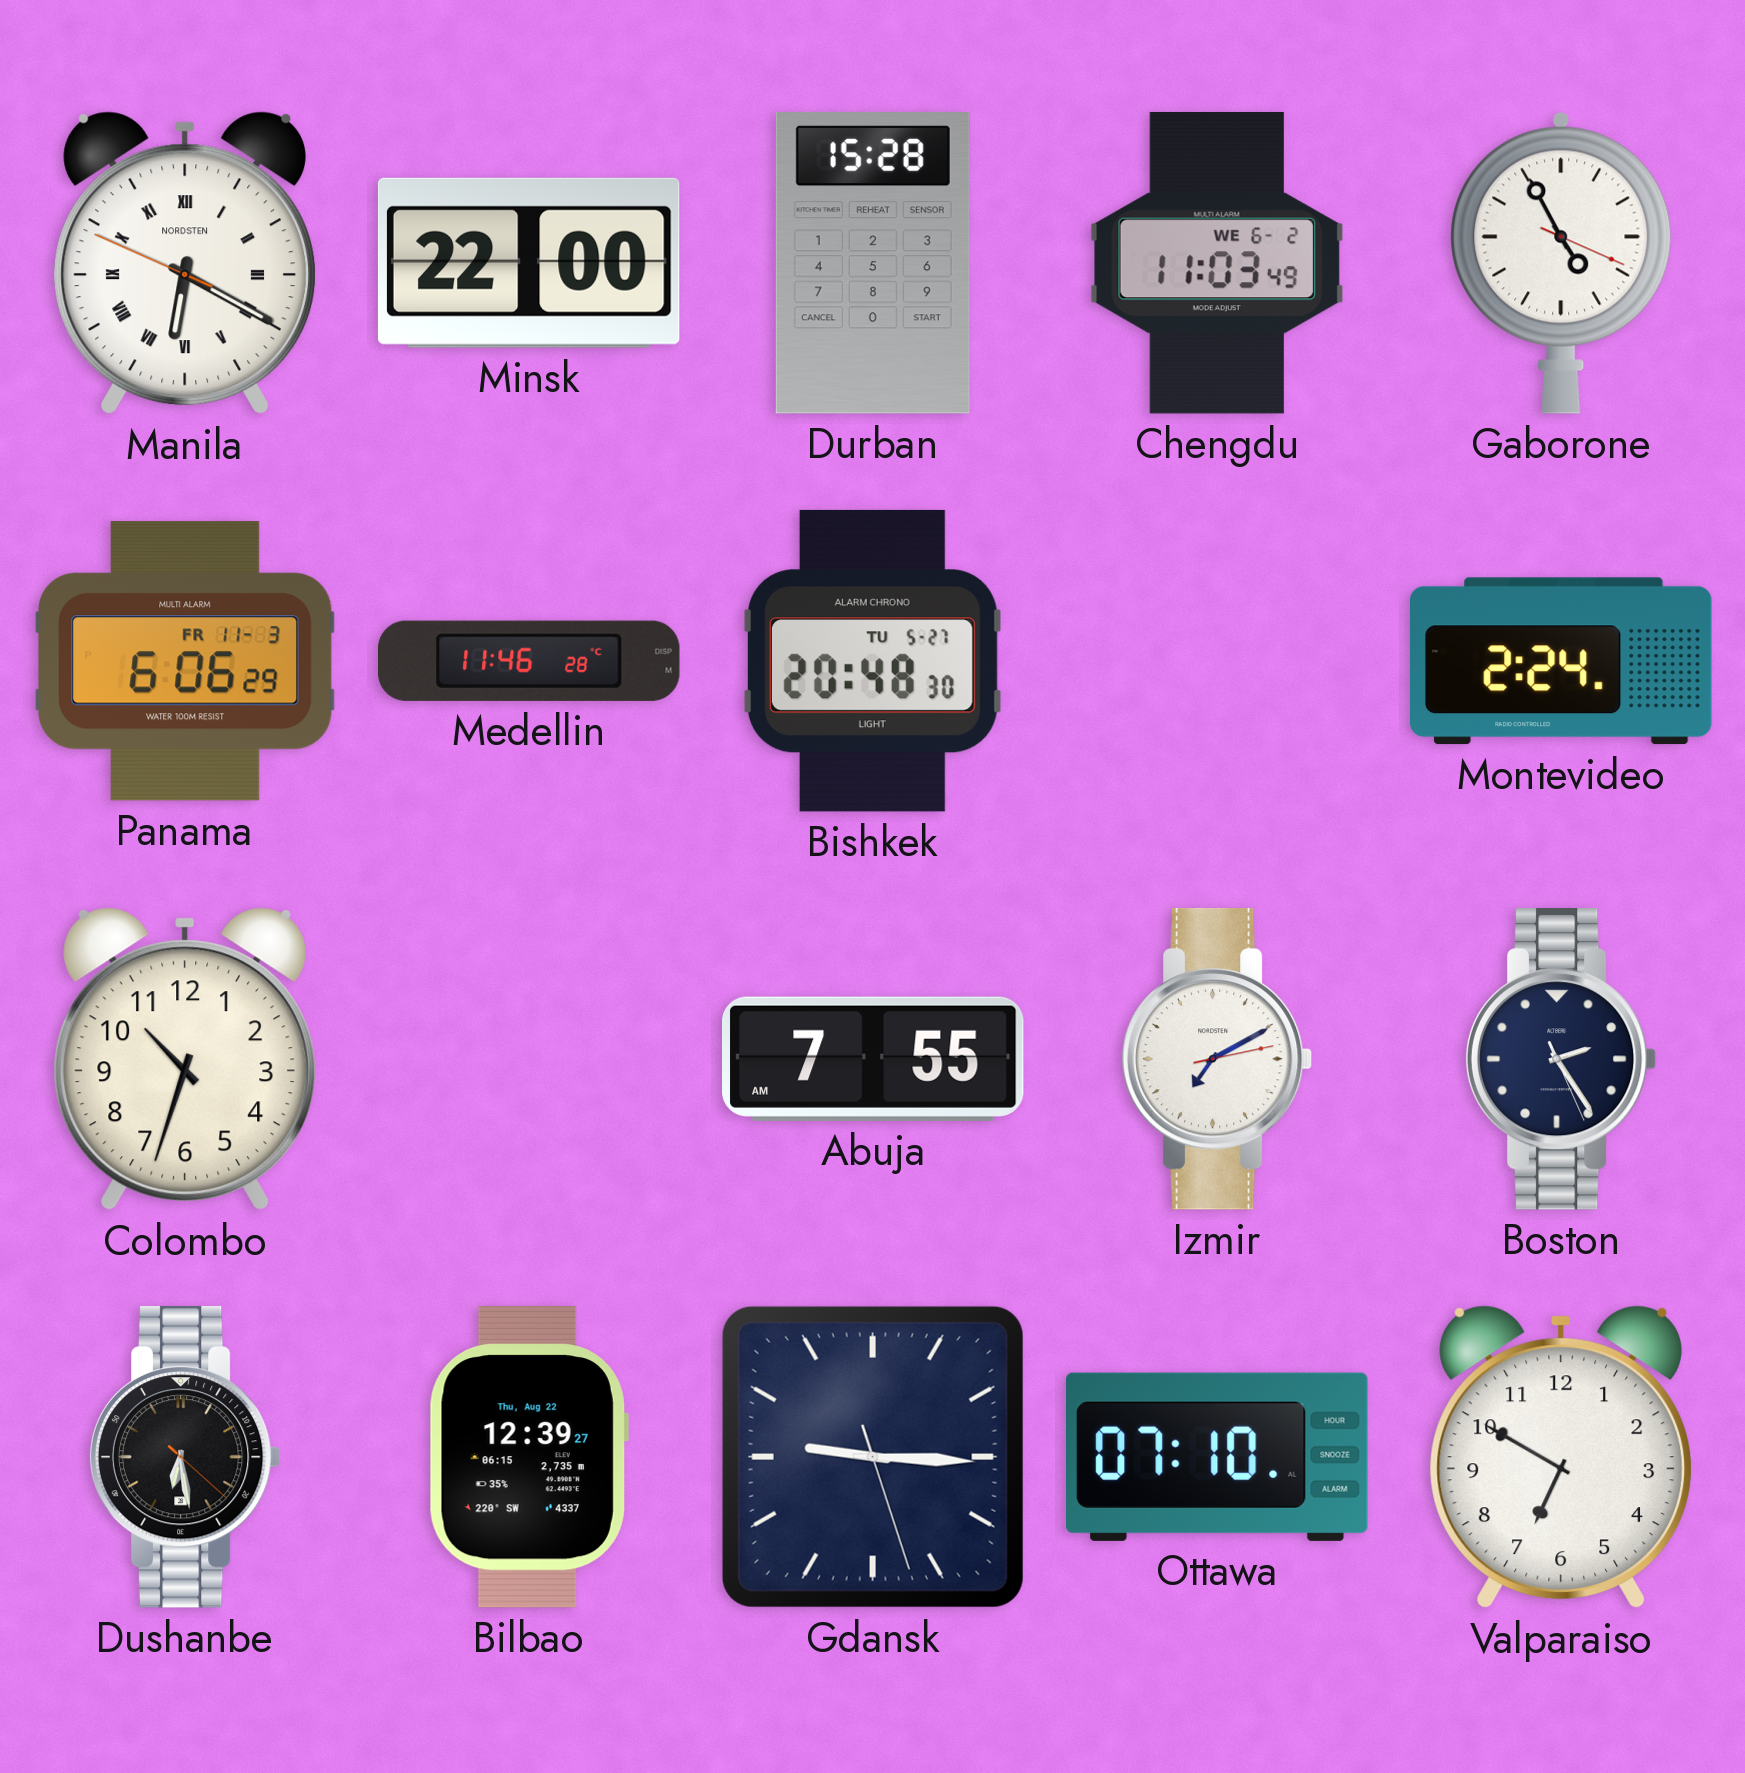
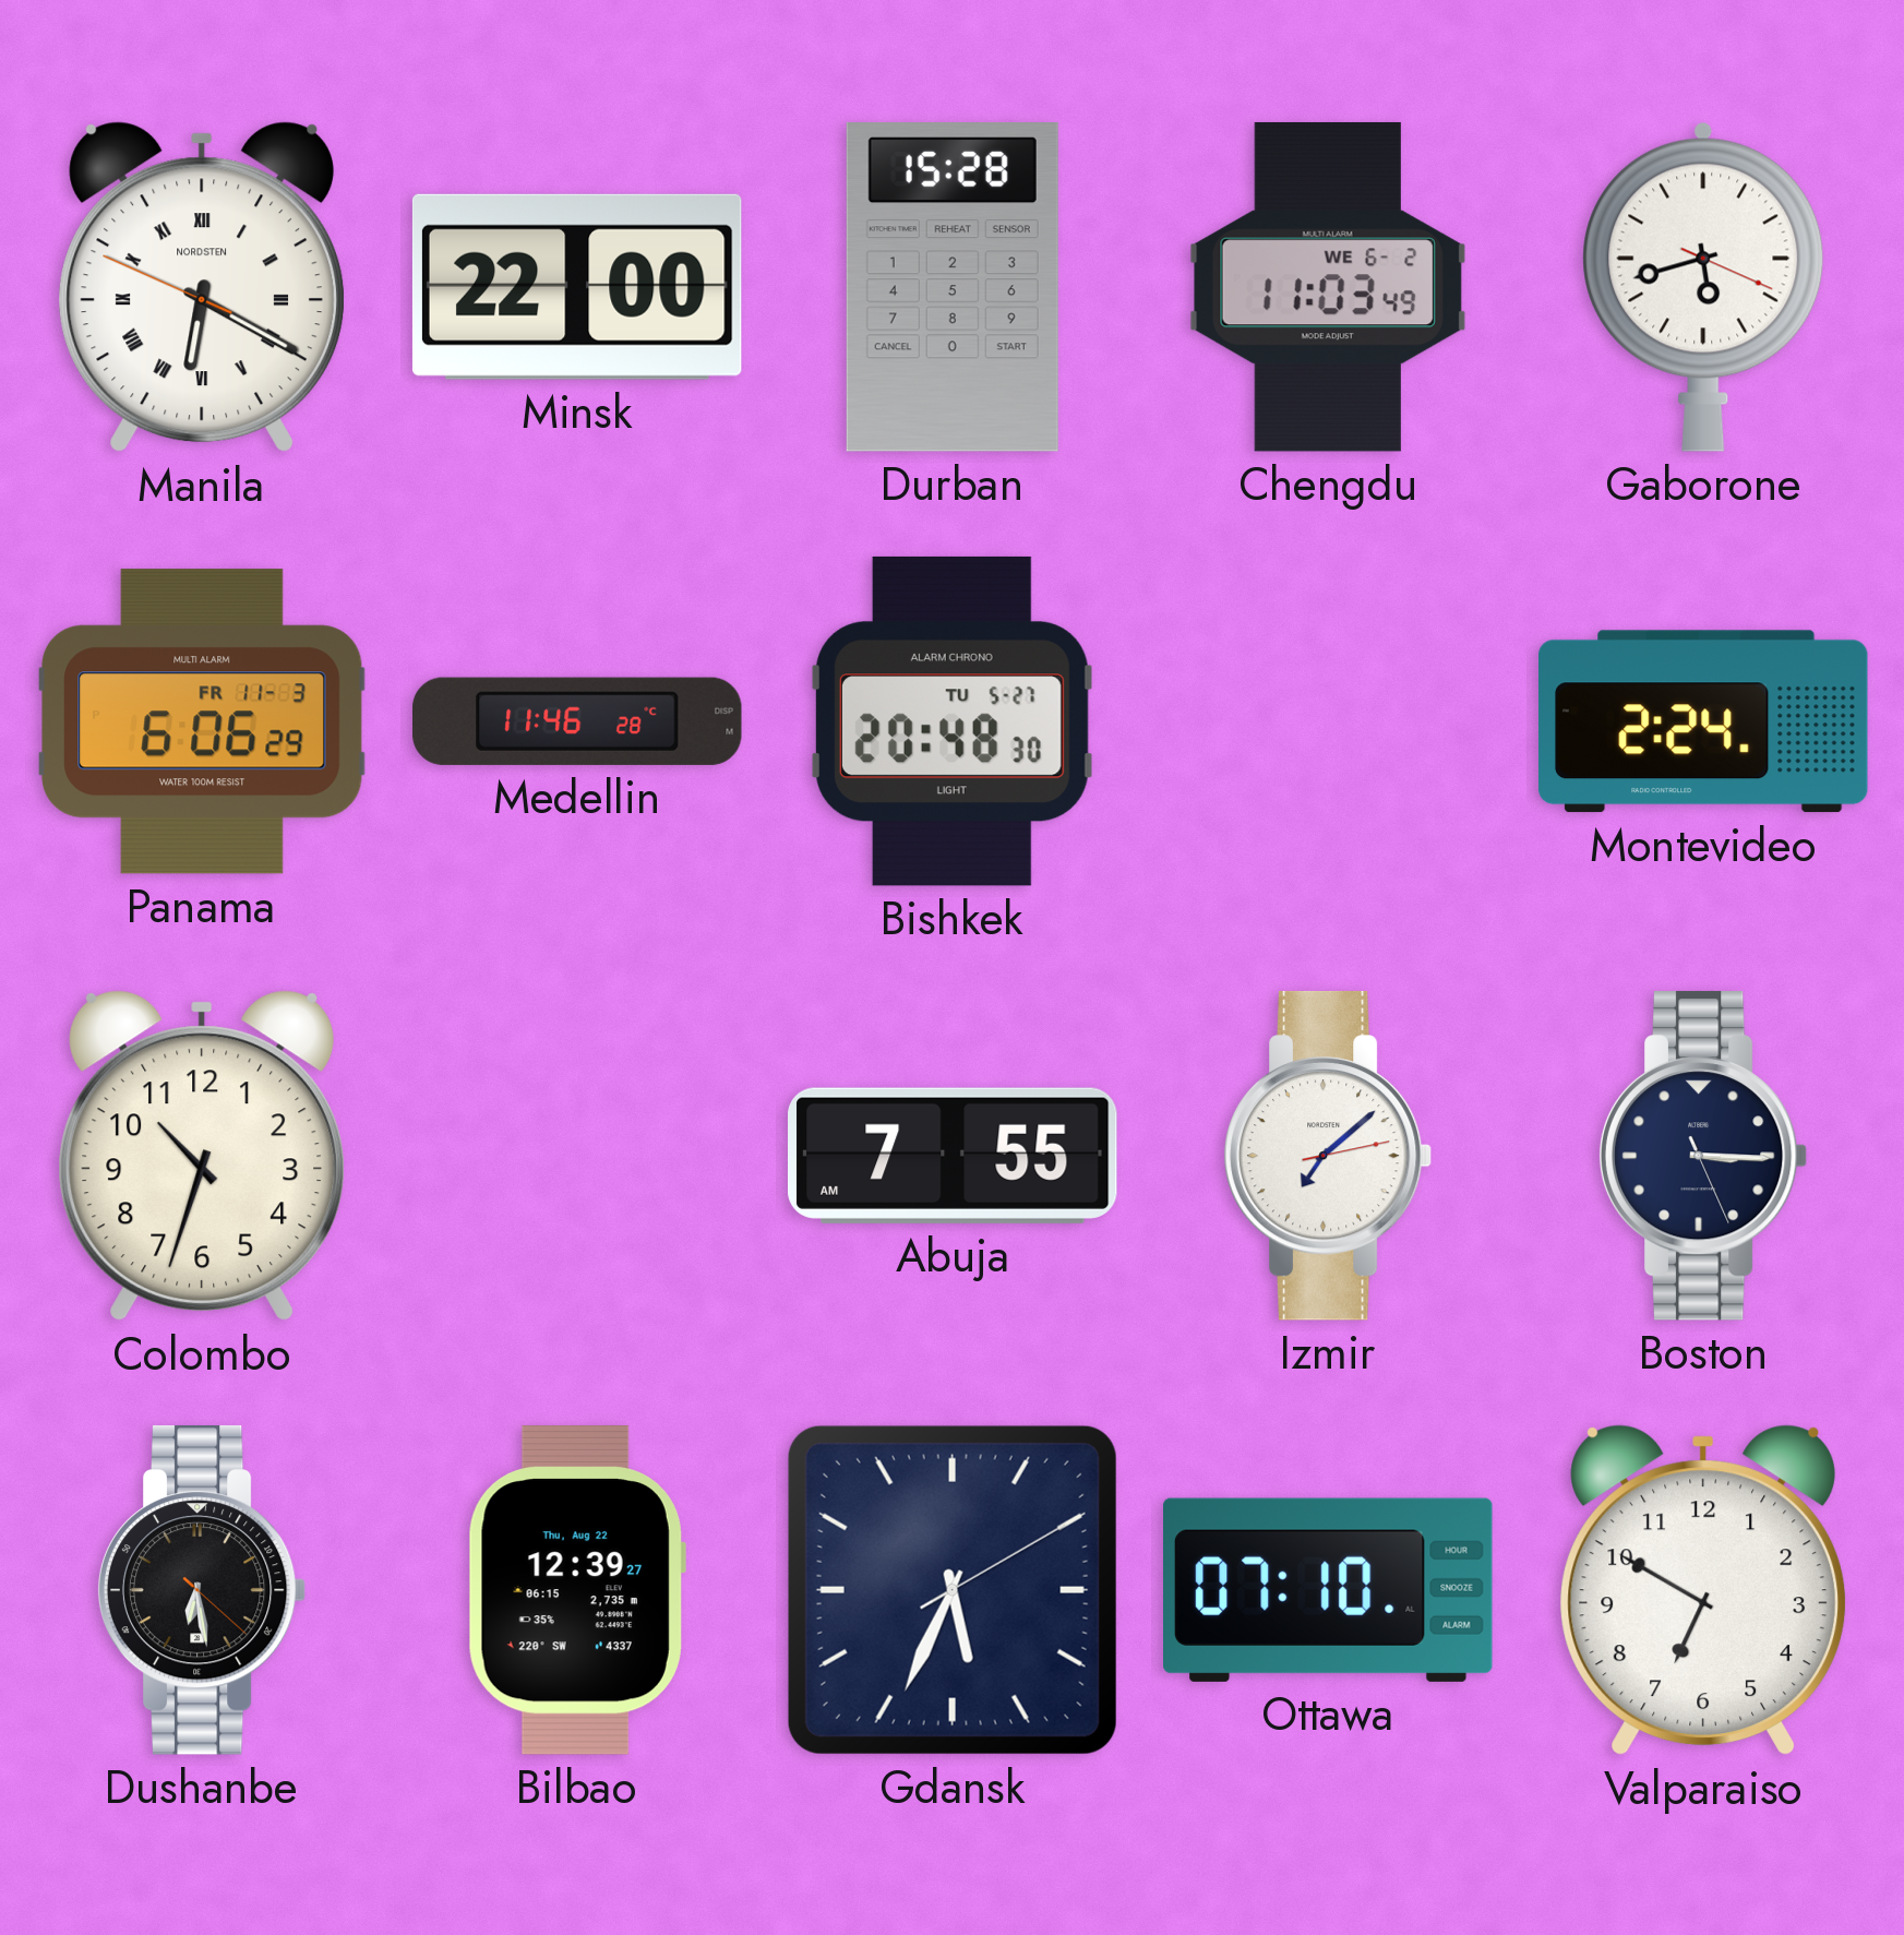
Gaborone: 4:55 -> 5:42
Izmir: 7:10 -> 7:08
Boston: 2:24 -> 3:15
Gdansk: 9:15 -> 5:34
